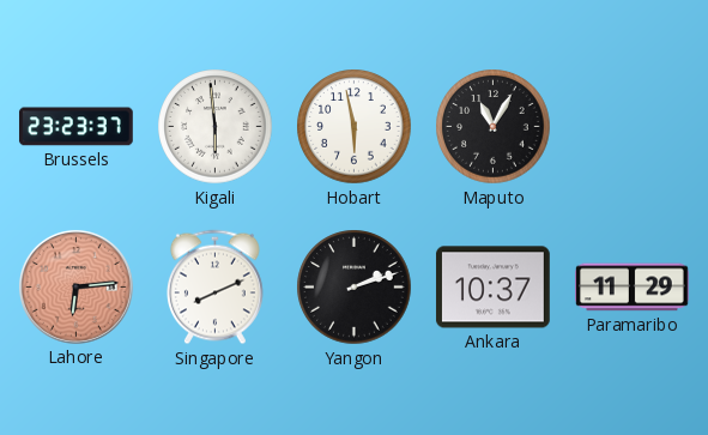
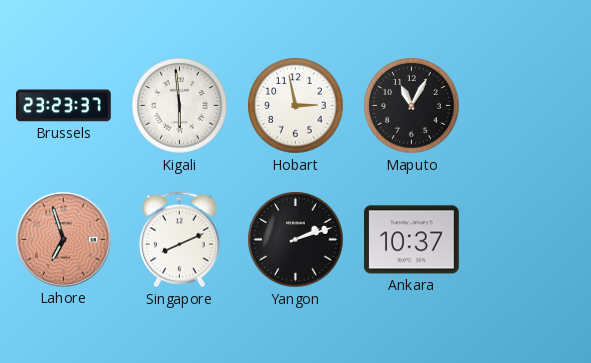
Hobart: 5:58 -> 2:58
Lahore: 6:14 -> 6:57
Paramaribo: 11:29 -> none
